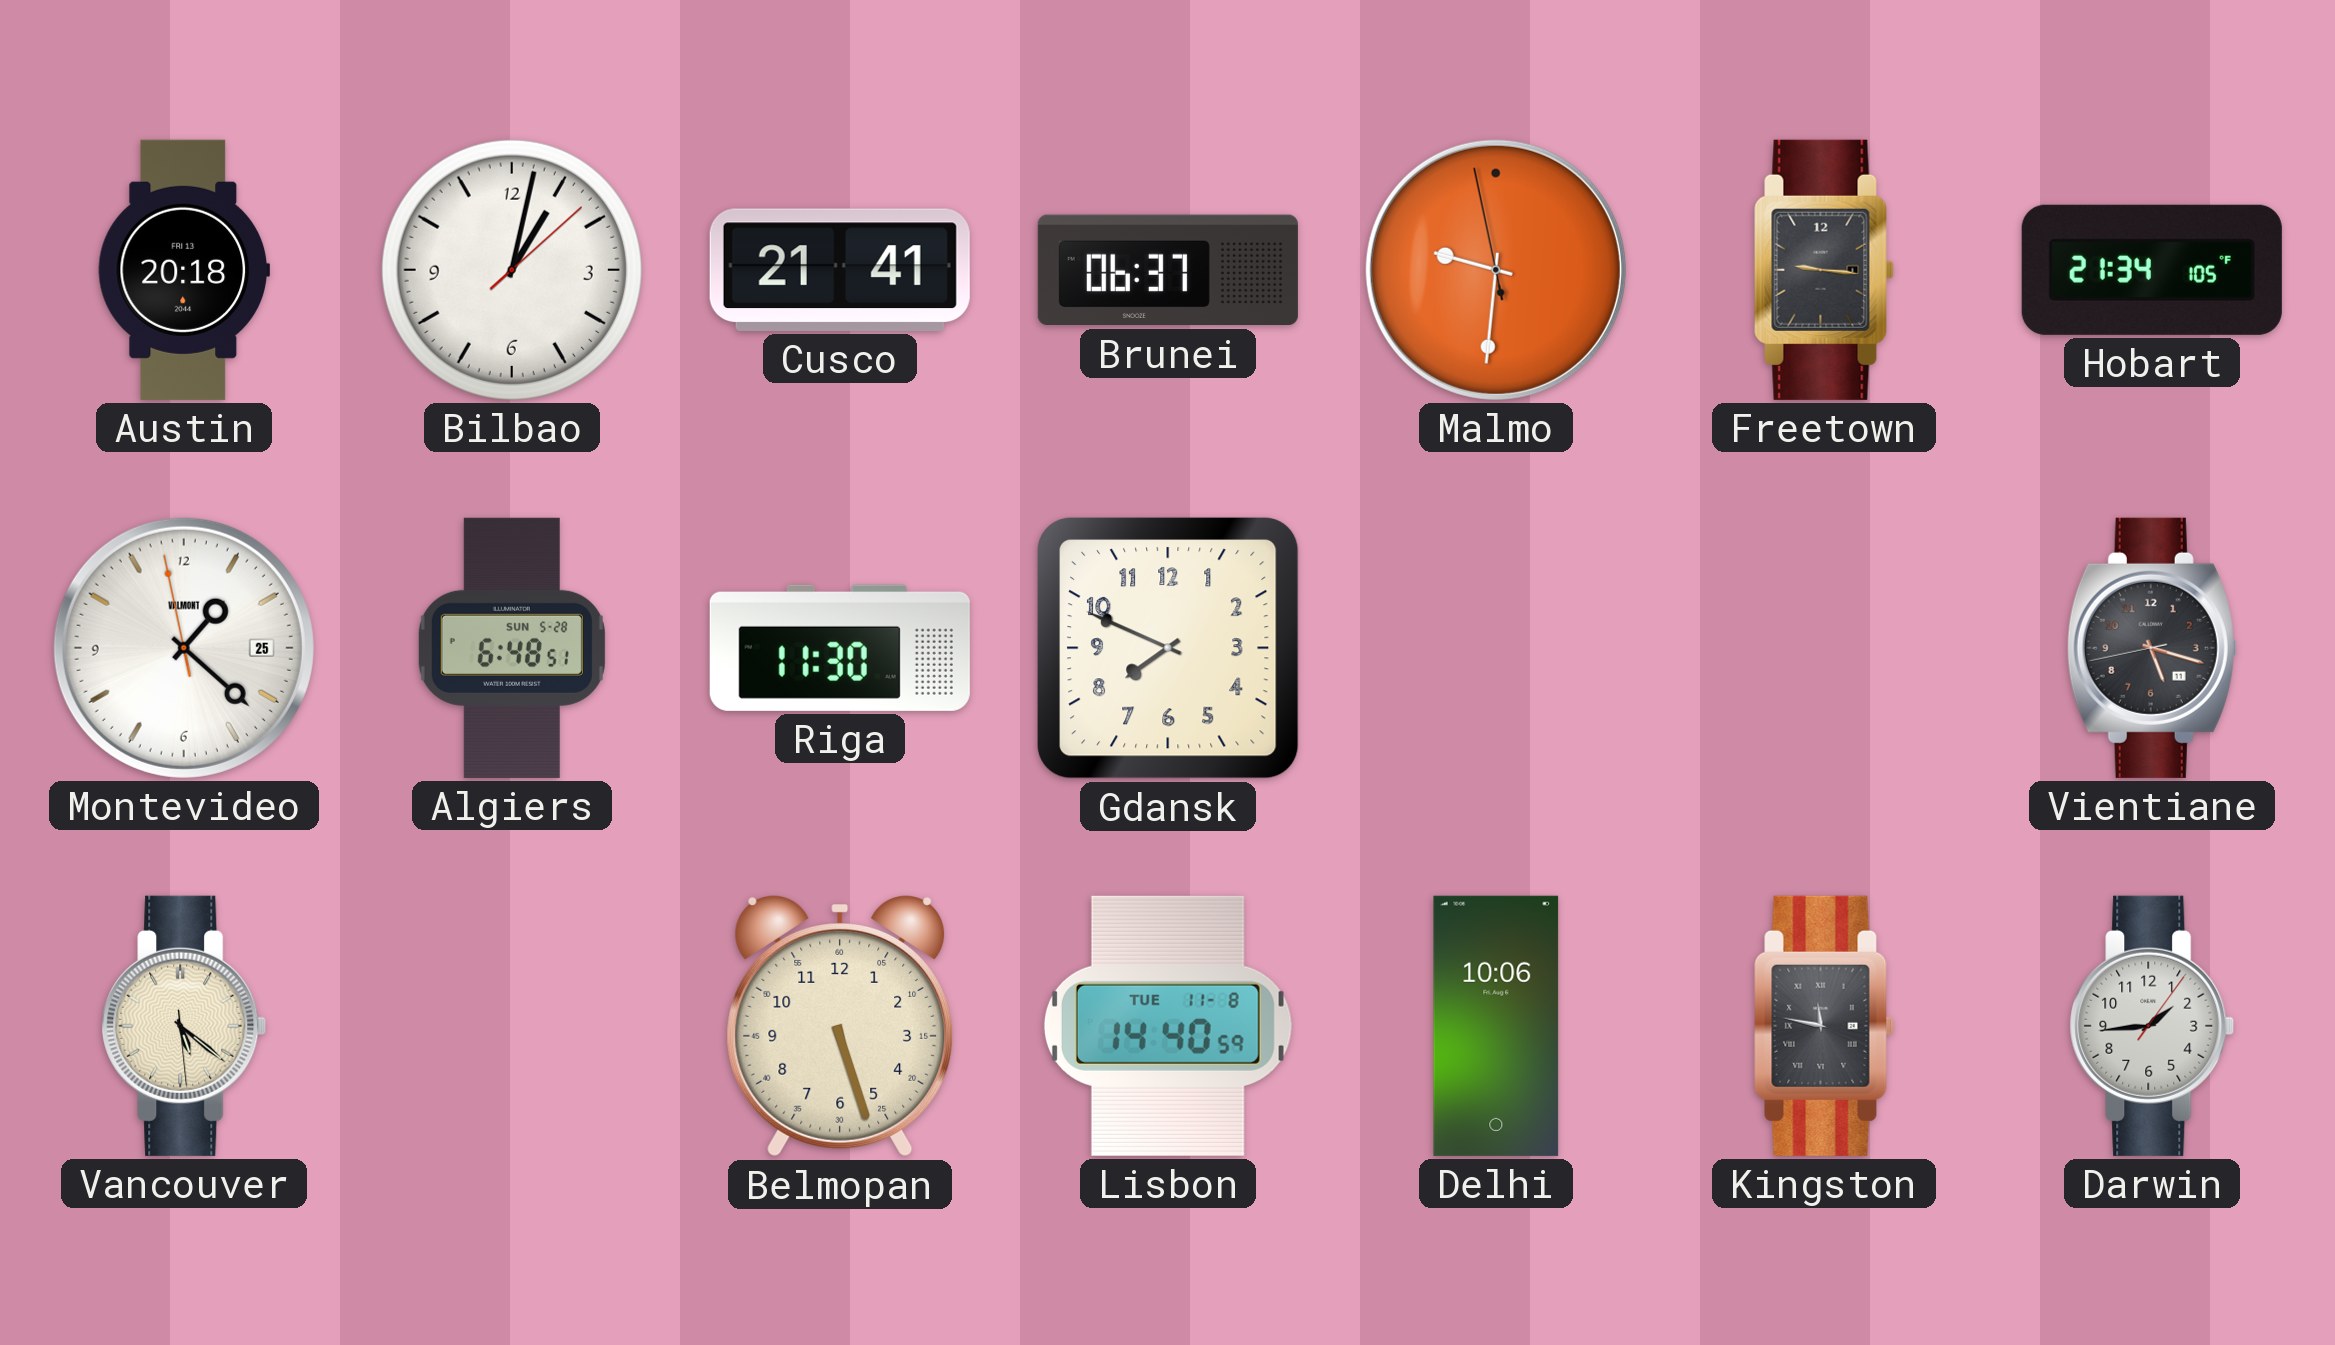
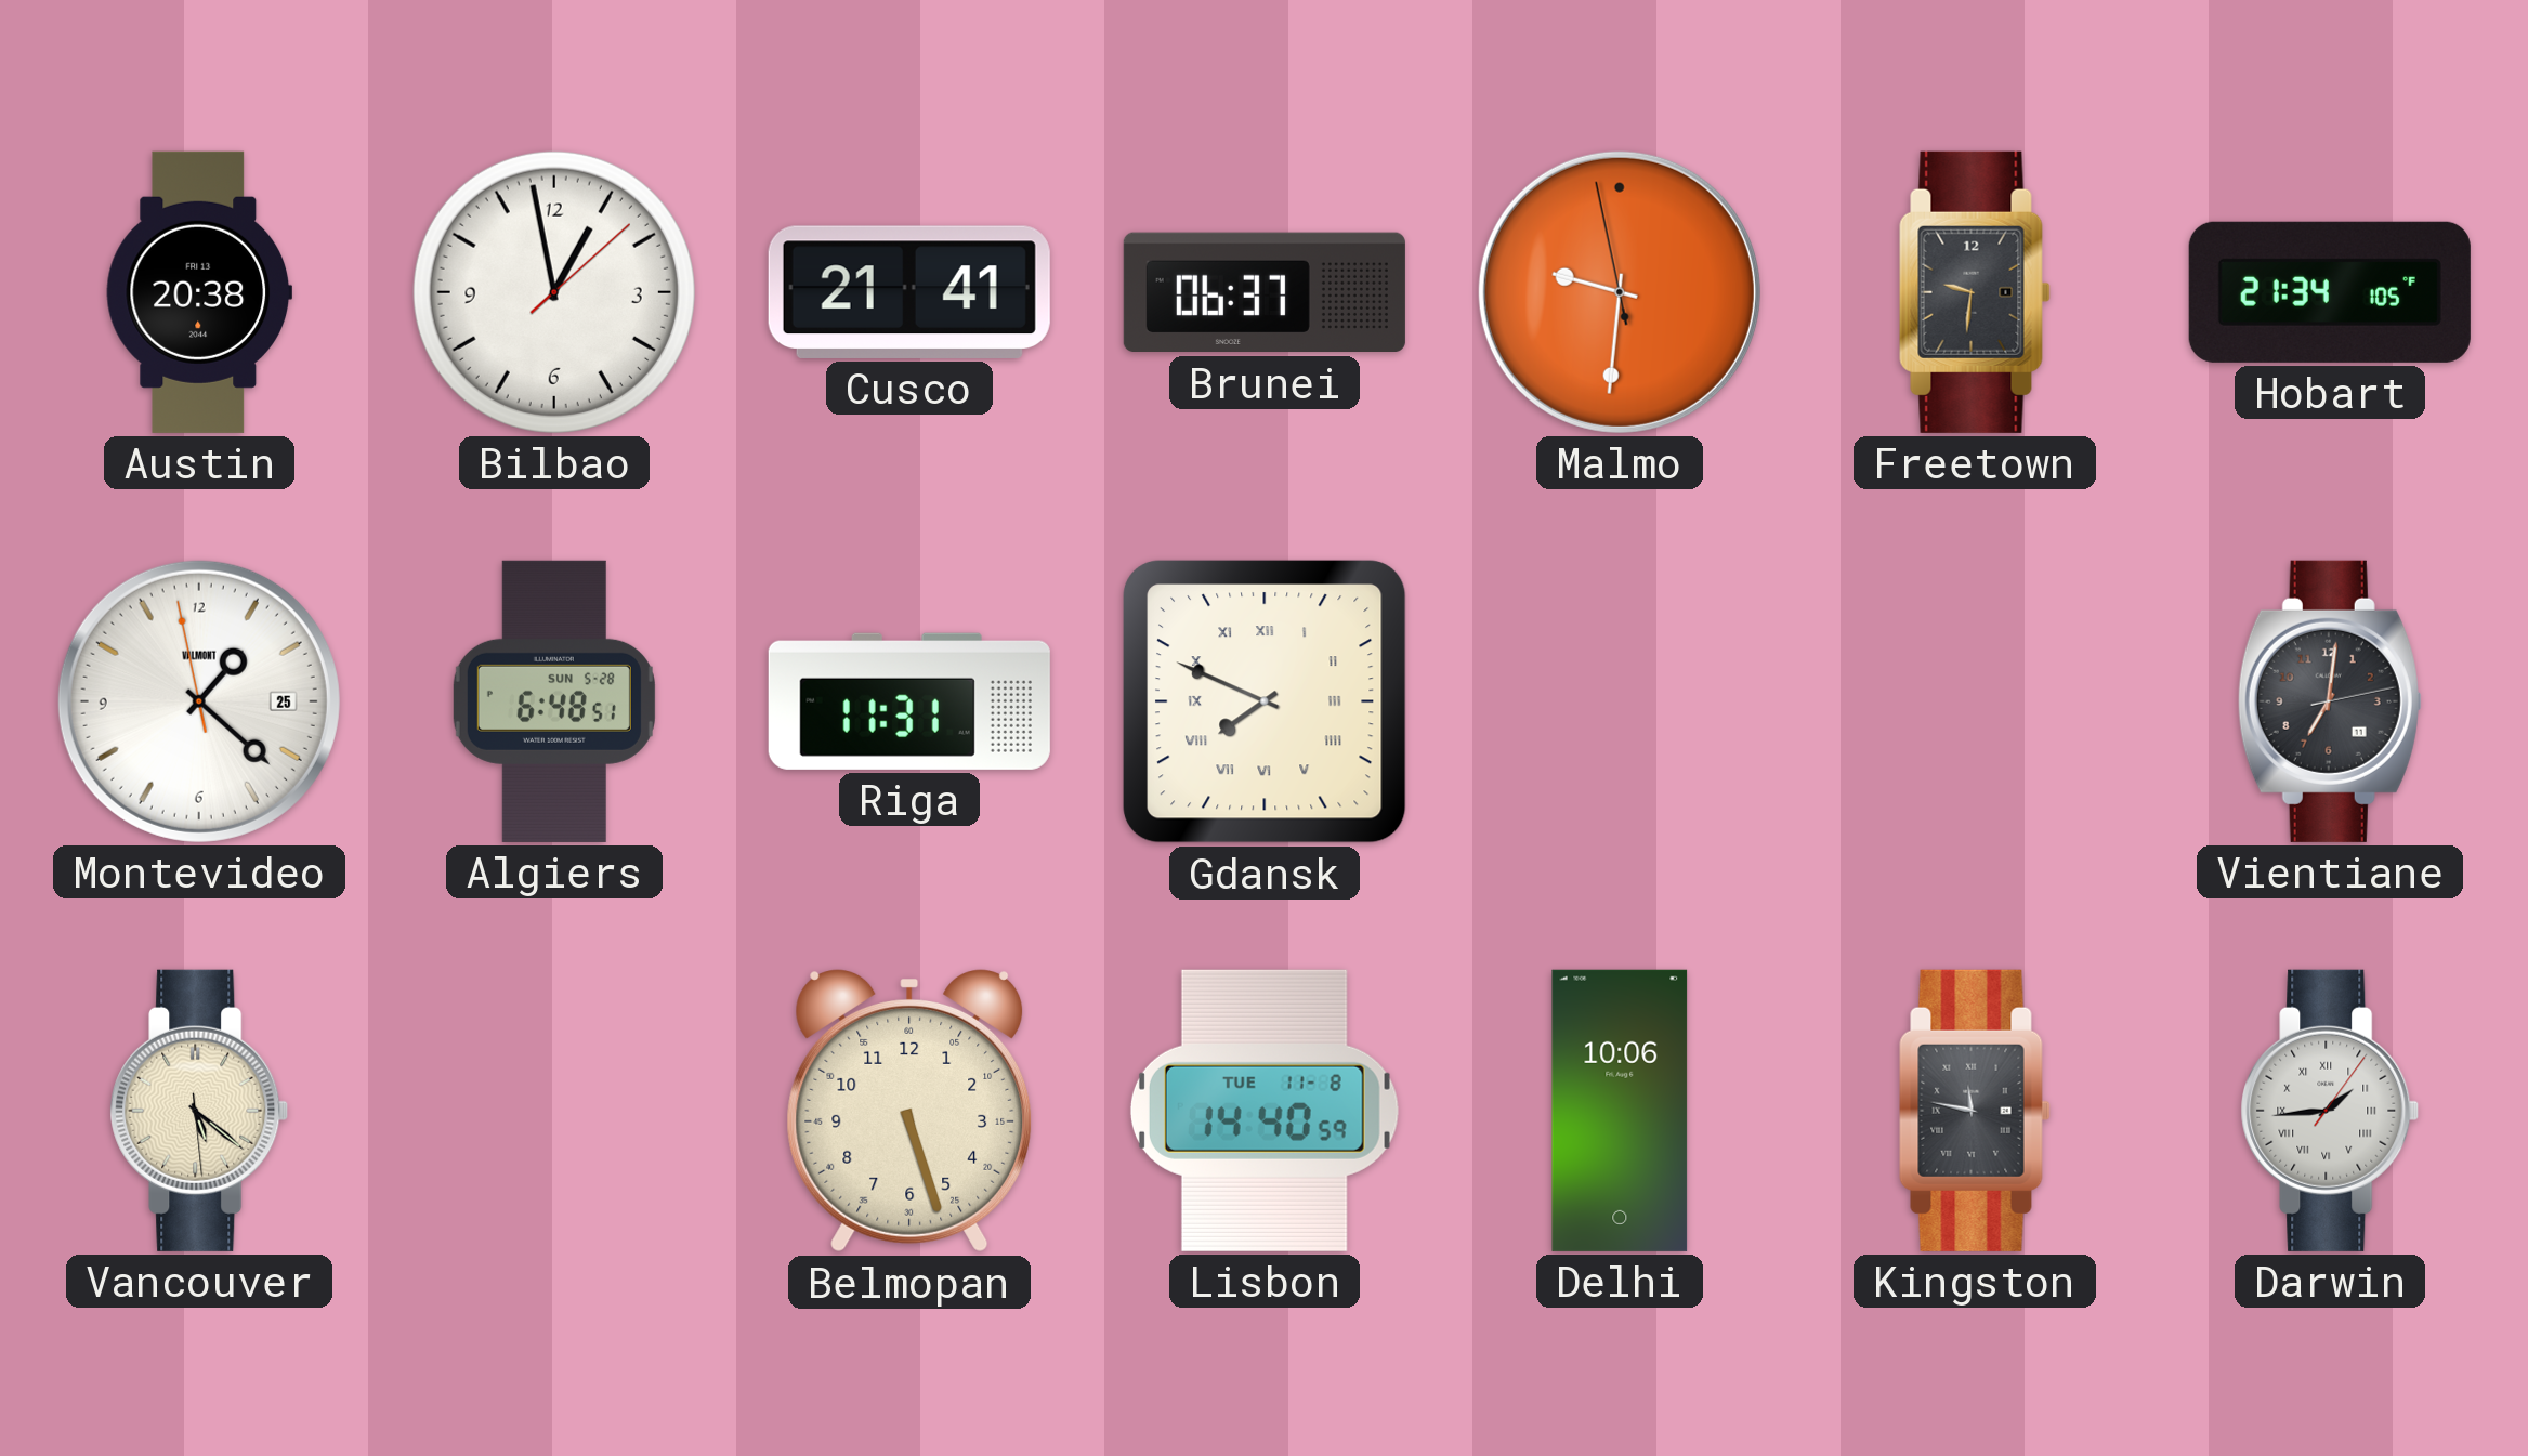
Austin: 20:18 -> 20:38
Bilbao: 1:02 -> 12:58
Freetown: 9:16 -> 9:31
Riga: 11:30 -> 11:31
Gdansk numerals: Arabic -> Roman
Vientiane: 5:17 -> 7:01
Darwin numerals: Arabic -> Roman
